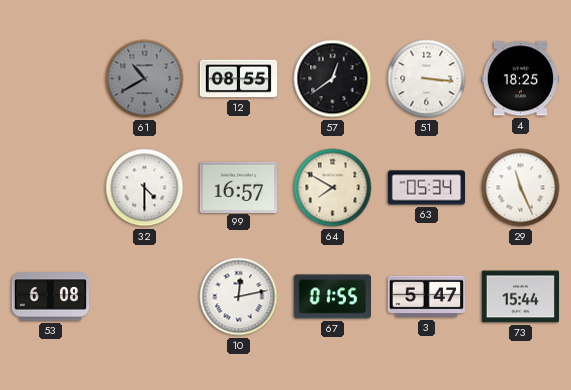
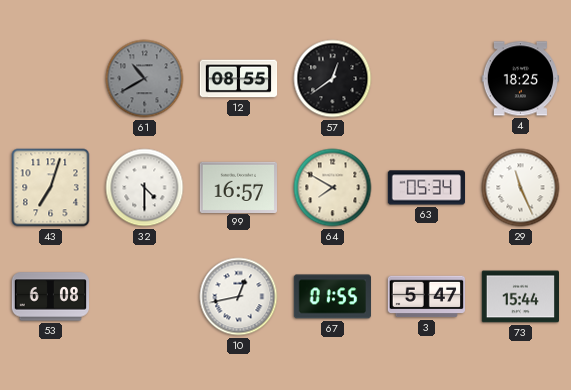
51: 3:16 -> none
43: none -> 7:03
10: 12:13 -> 12:43
